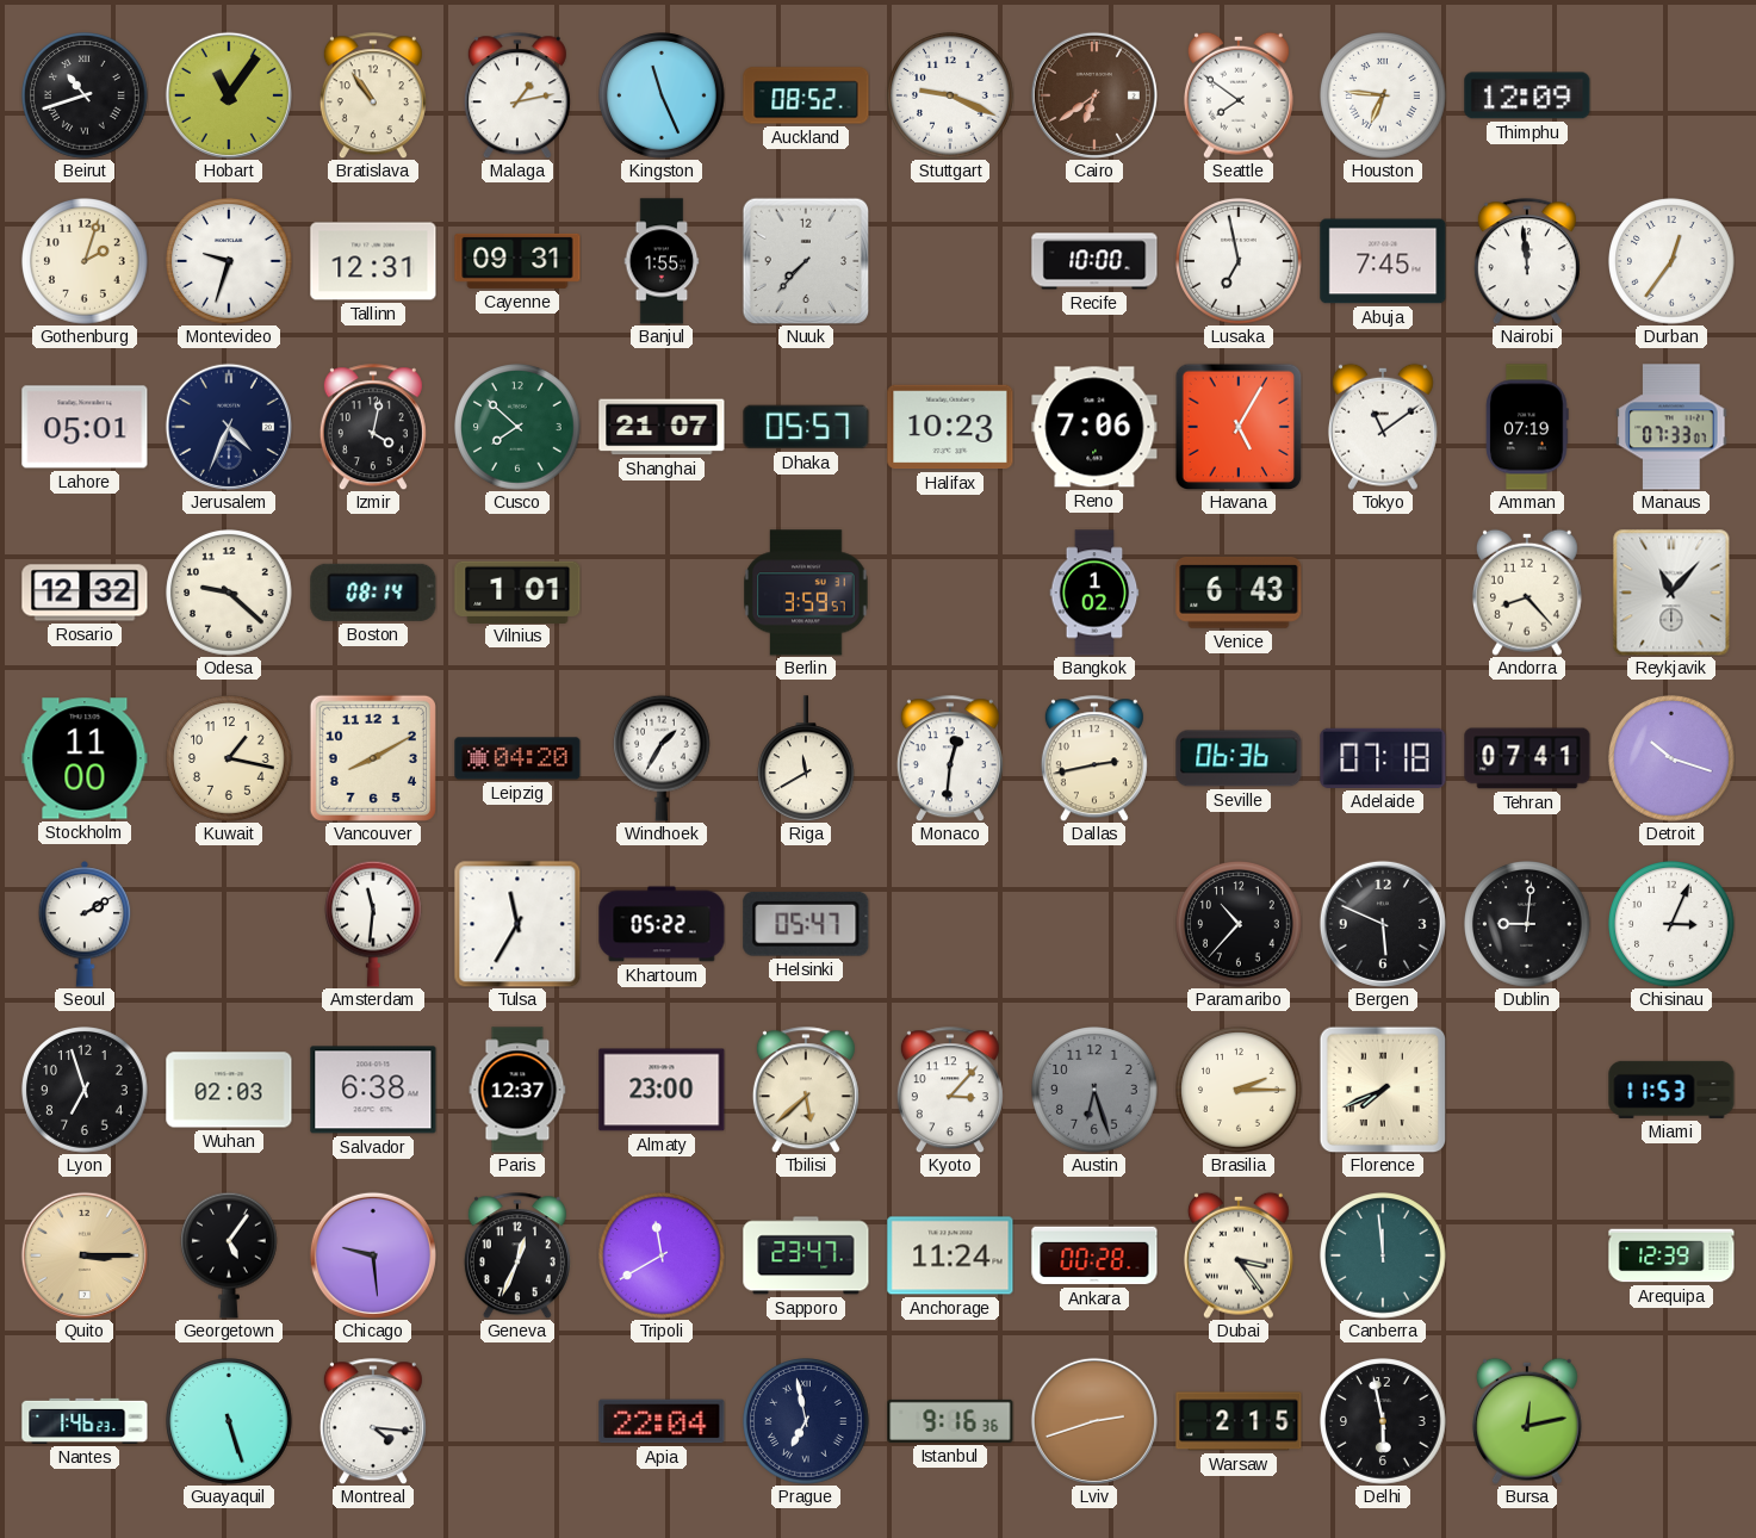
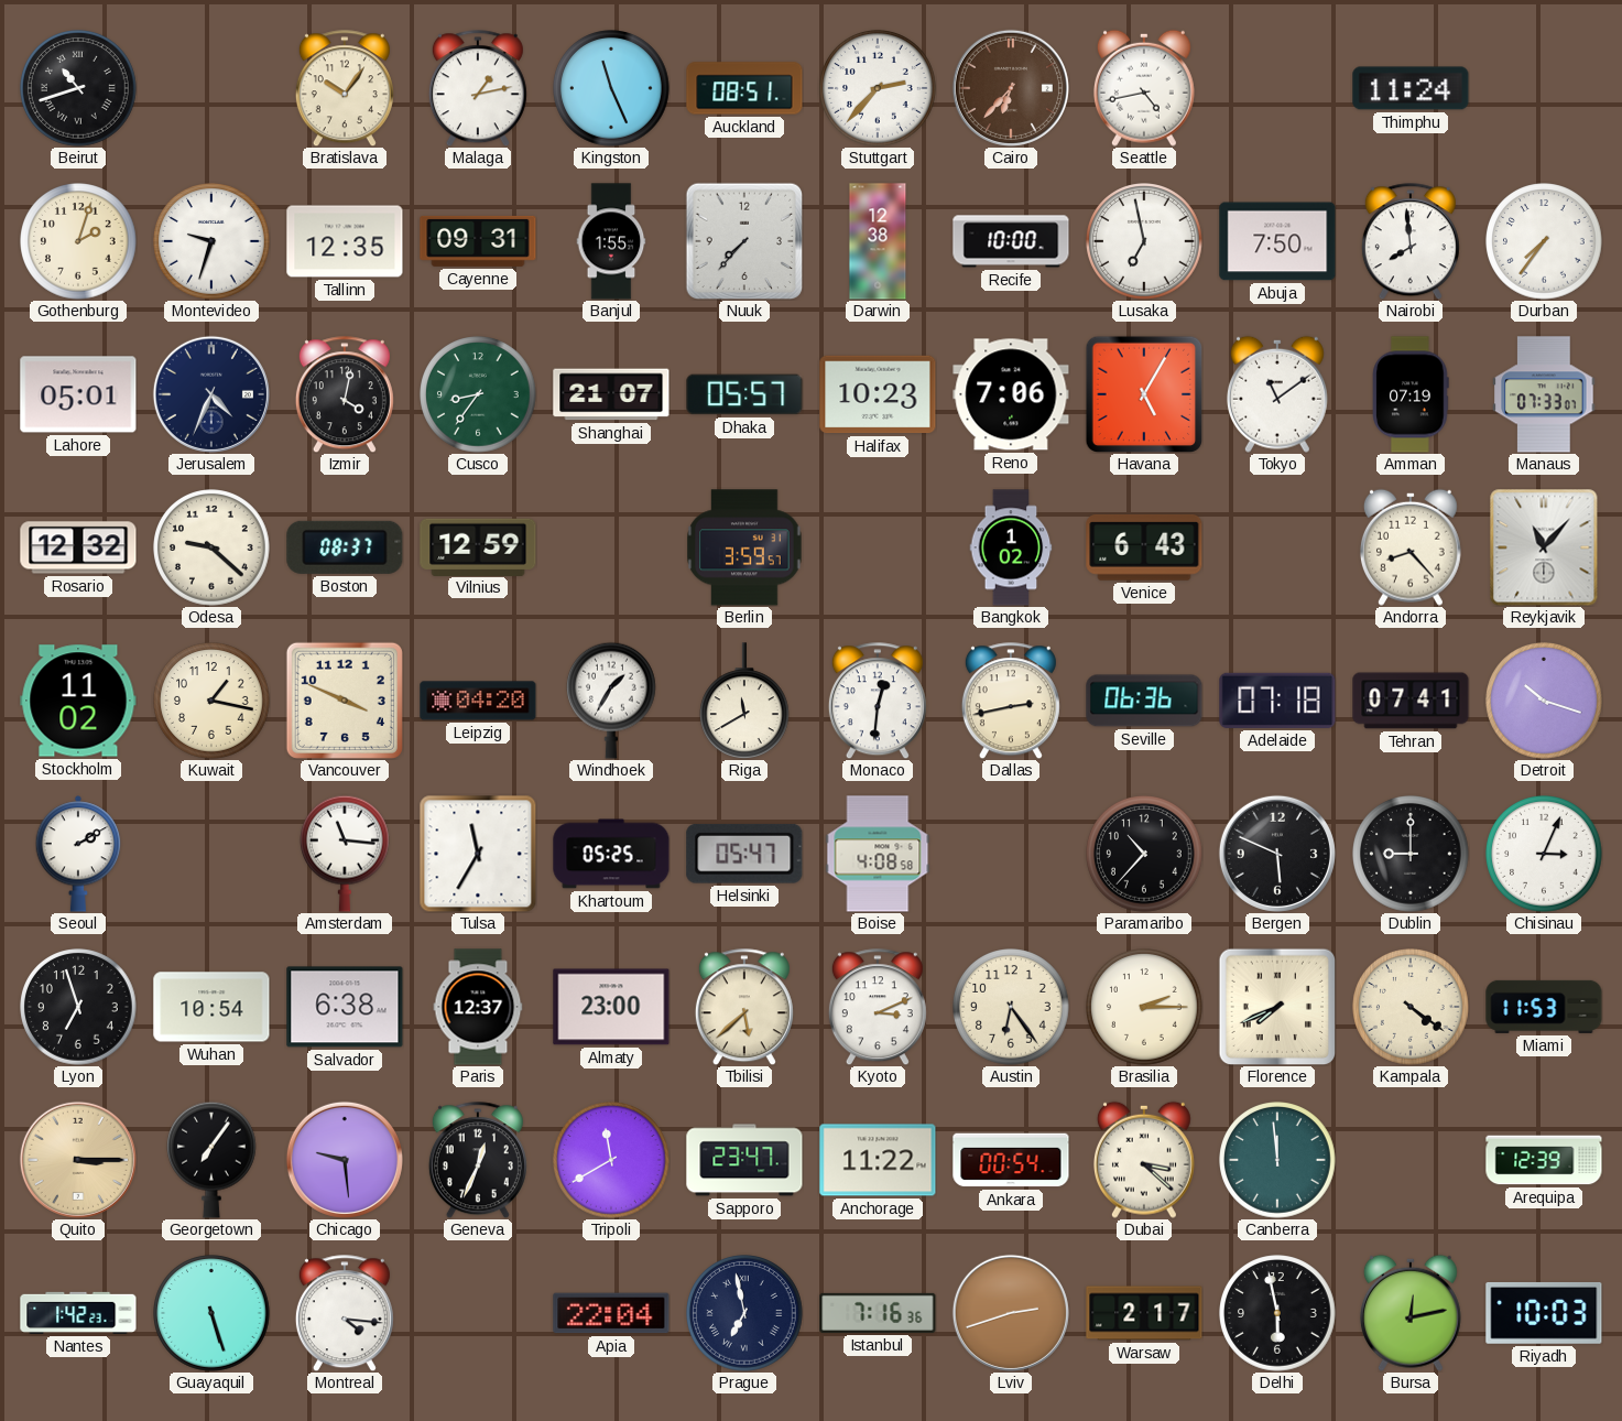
Hobart: 11:06 -> none
Bratislava: 10:54 -> 10:06
Auckland: 08:52 -> 08:51
Stuttgart: 9:19 -> 2:37
Cairo: 6:39 -> 6:37
Seattle: 7:51 -> 4:43
Houston: 6:46 -> none
Thimphu: 12:09 -> 11:24
Tallinn: 12:31 -> 12:35
Darwin: none -> 12:38
Abuja: 7:45 -> 7:50
Nairobi: 11:59 -> 7:59
Durban: 12:36 -> 7:36
Cusco: 7:52 -> 8:36
Boston: 08:14 -> 08:37
Vilnius: 1:01 -> 12:59
Stockholm: 11:00 -> 11:02
Vancouver: 8:10 -> 3:49
Amsterdam: 11:31 -> 11:16
Khartoum: 05:22 -> 05:25
Boise: none -> 4:08
Dublin: 9:01 -> 9:00
Wuhan: 02:03 -> 10:54
Kyoto: 3:07 -> 3:11
Austin: 6:27 -> 6:24
Austin dial: grey -> cream
Kampala: none -> 4:21
Georgetown: 5:06 -> 7:06
Anchorage: 11:24 -> 11:22
Ankara: 00:28 -> 00:54
Dubai: 3:24 -> 3:22
Nantes: 1:46 -> 1:42
Istanbul: 9:16 -> 7:16
Warsaw: 2:15 -> 2:17
Riyadh: none -> 10:03
